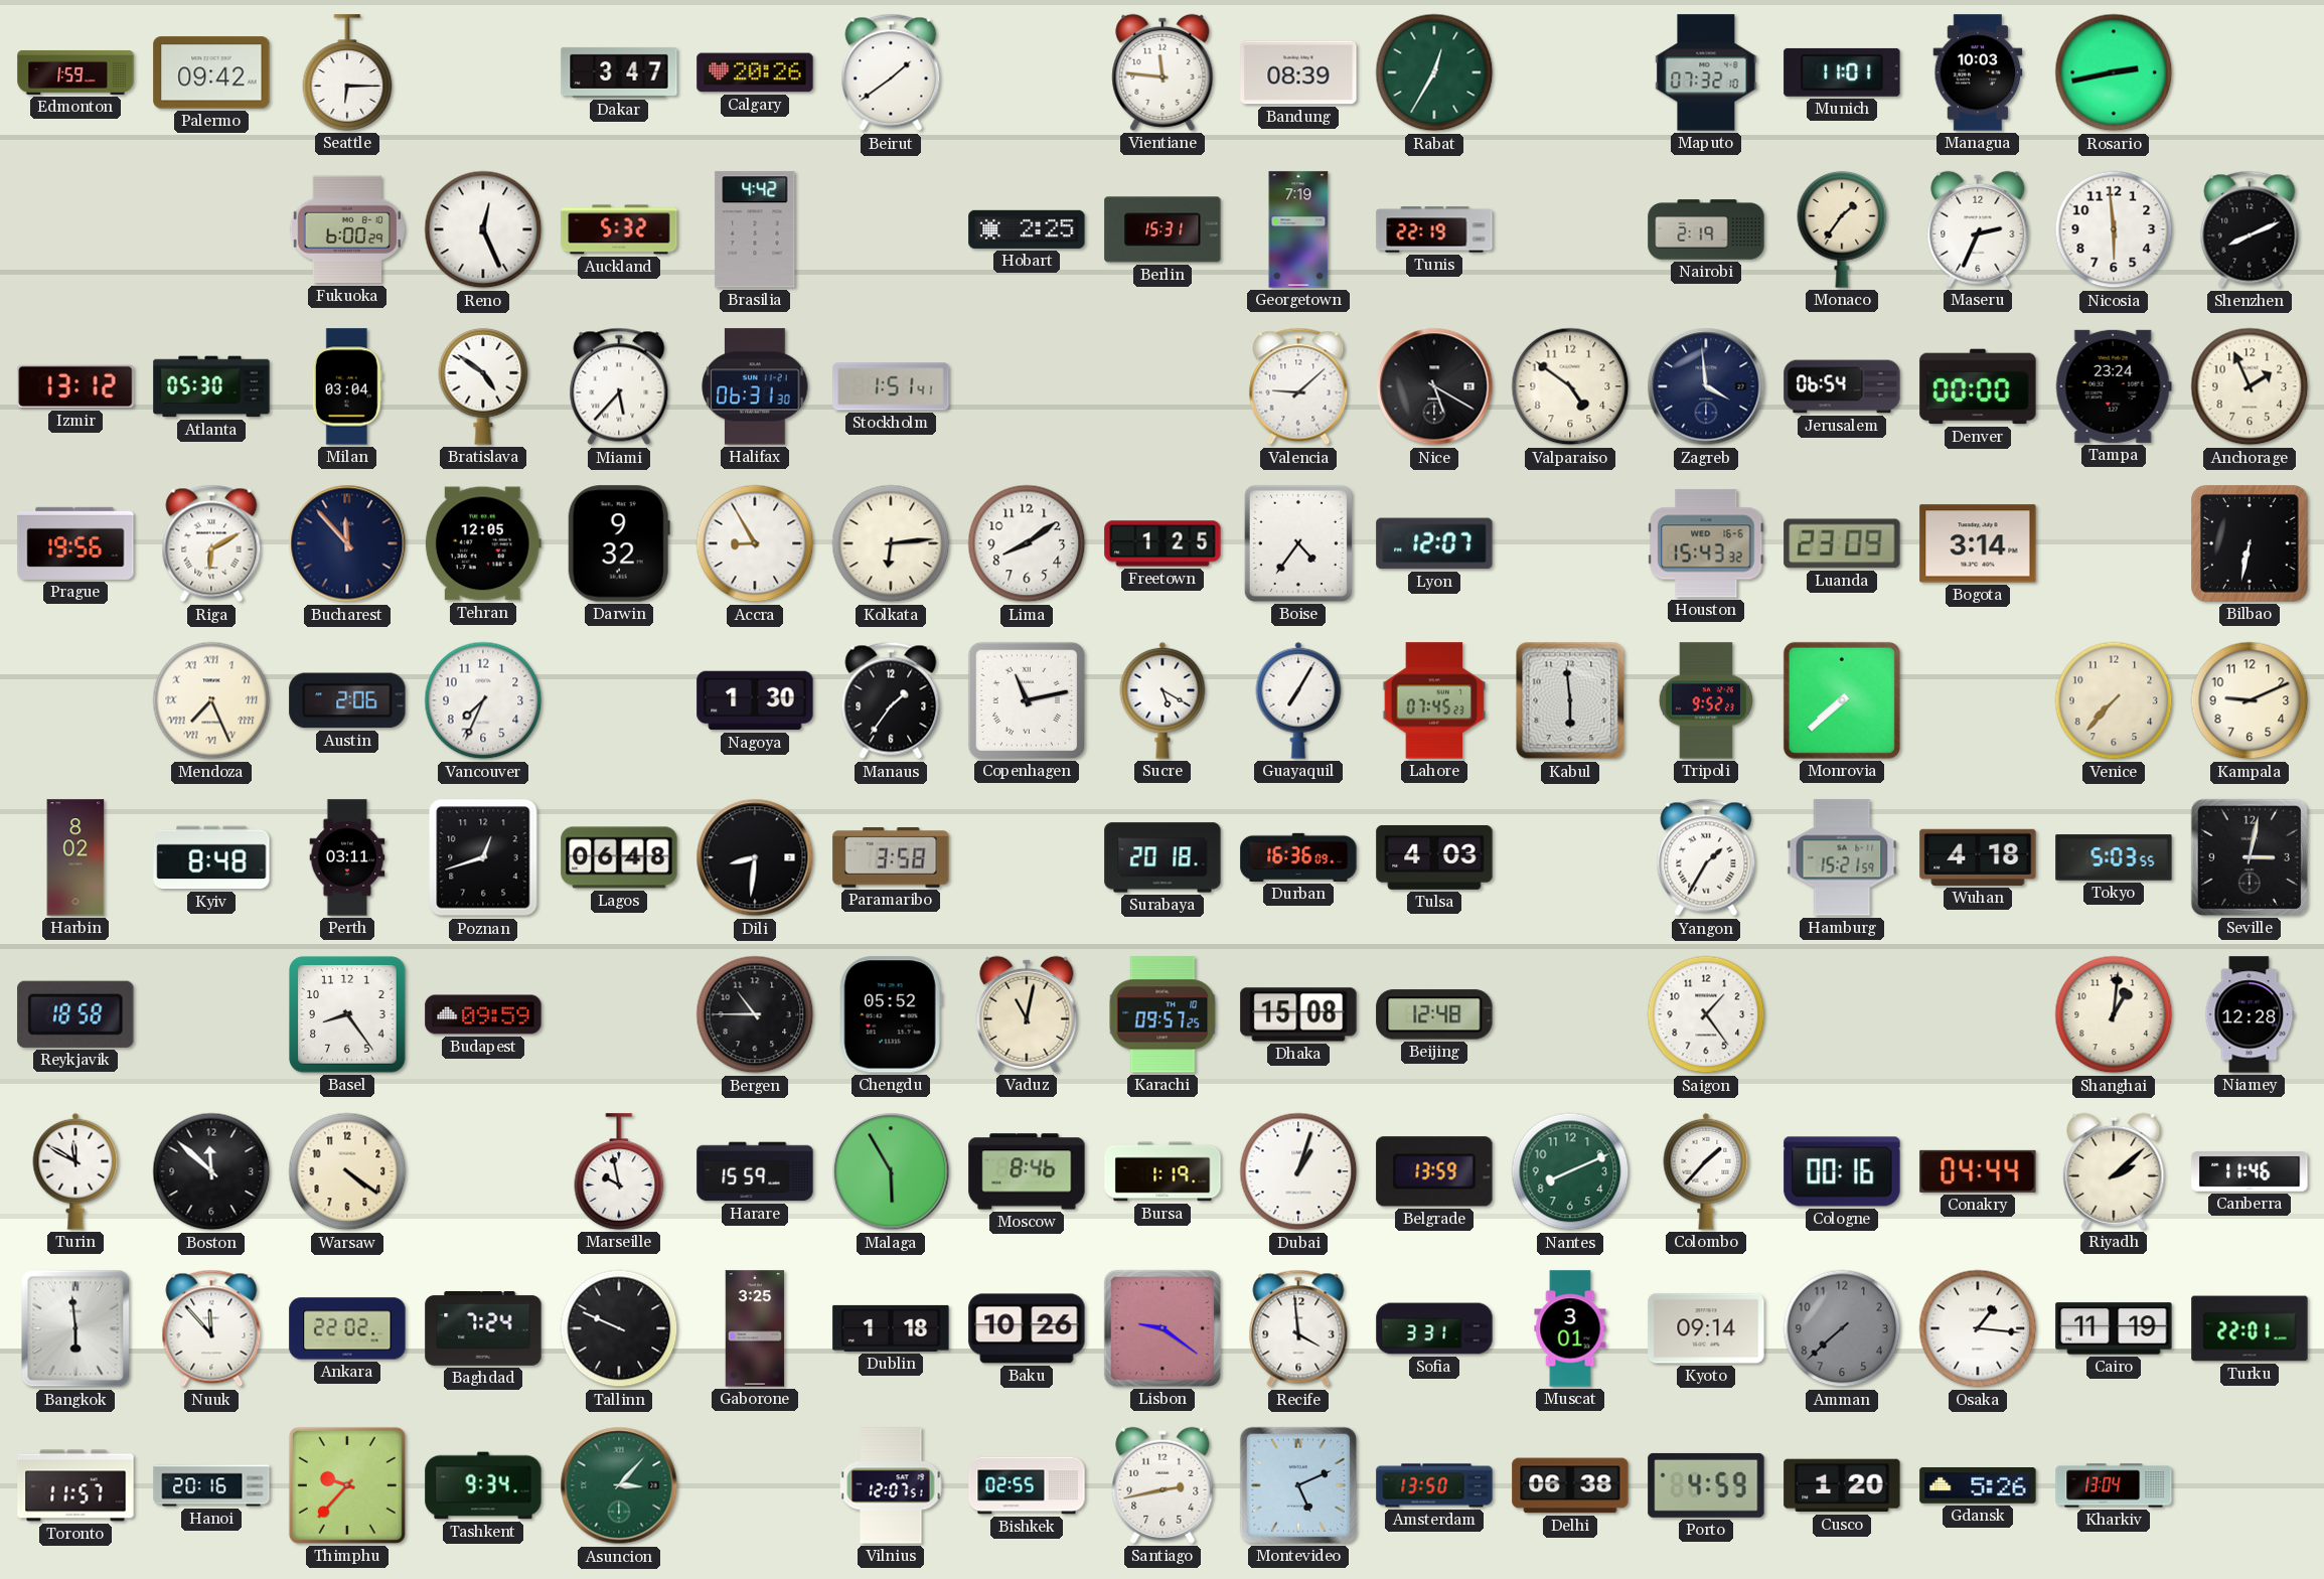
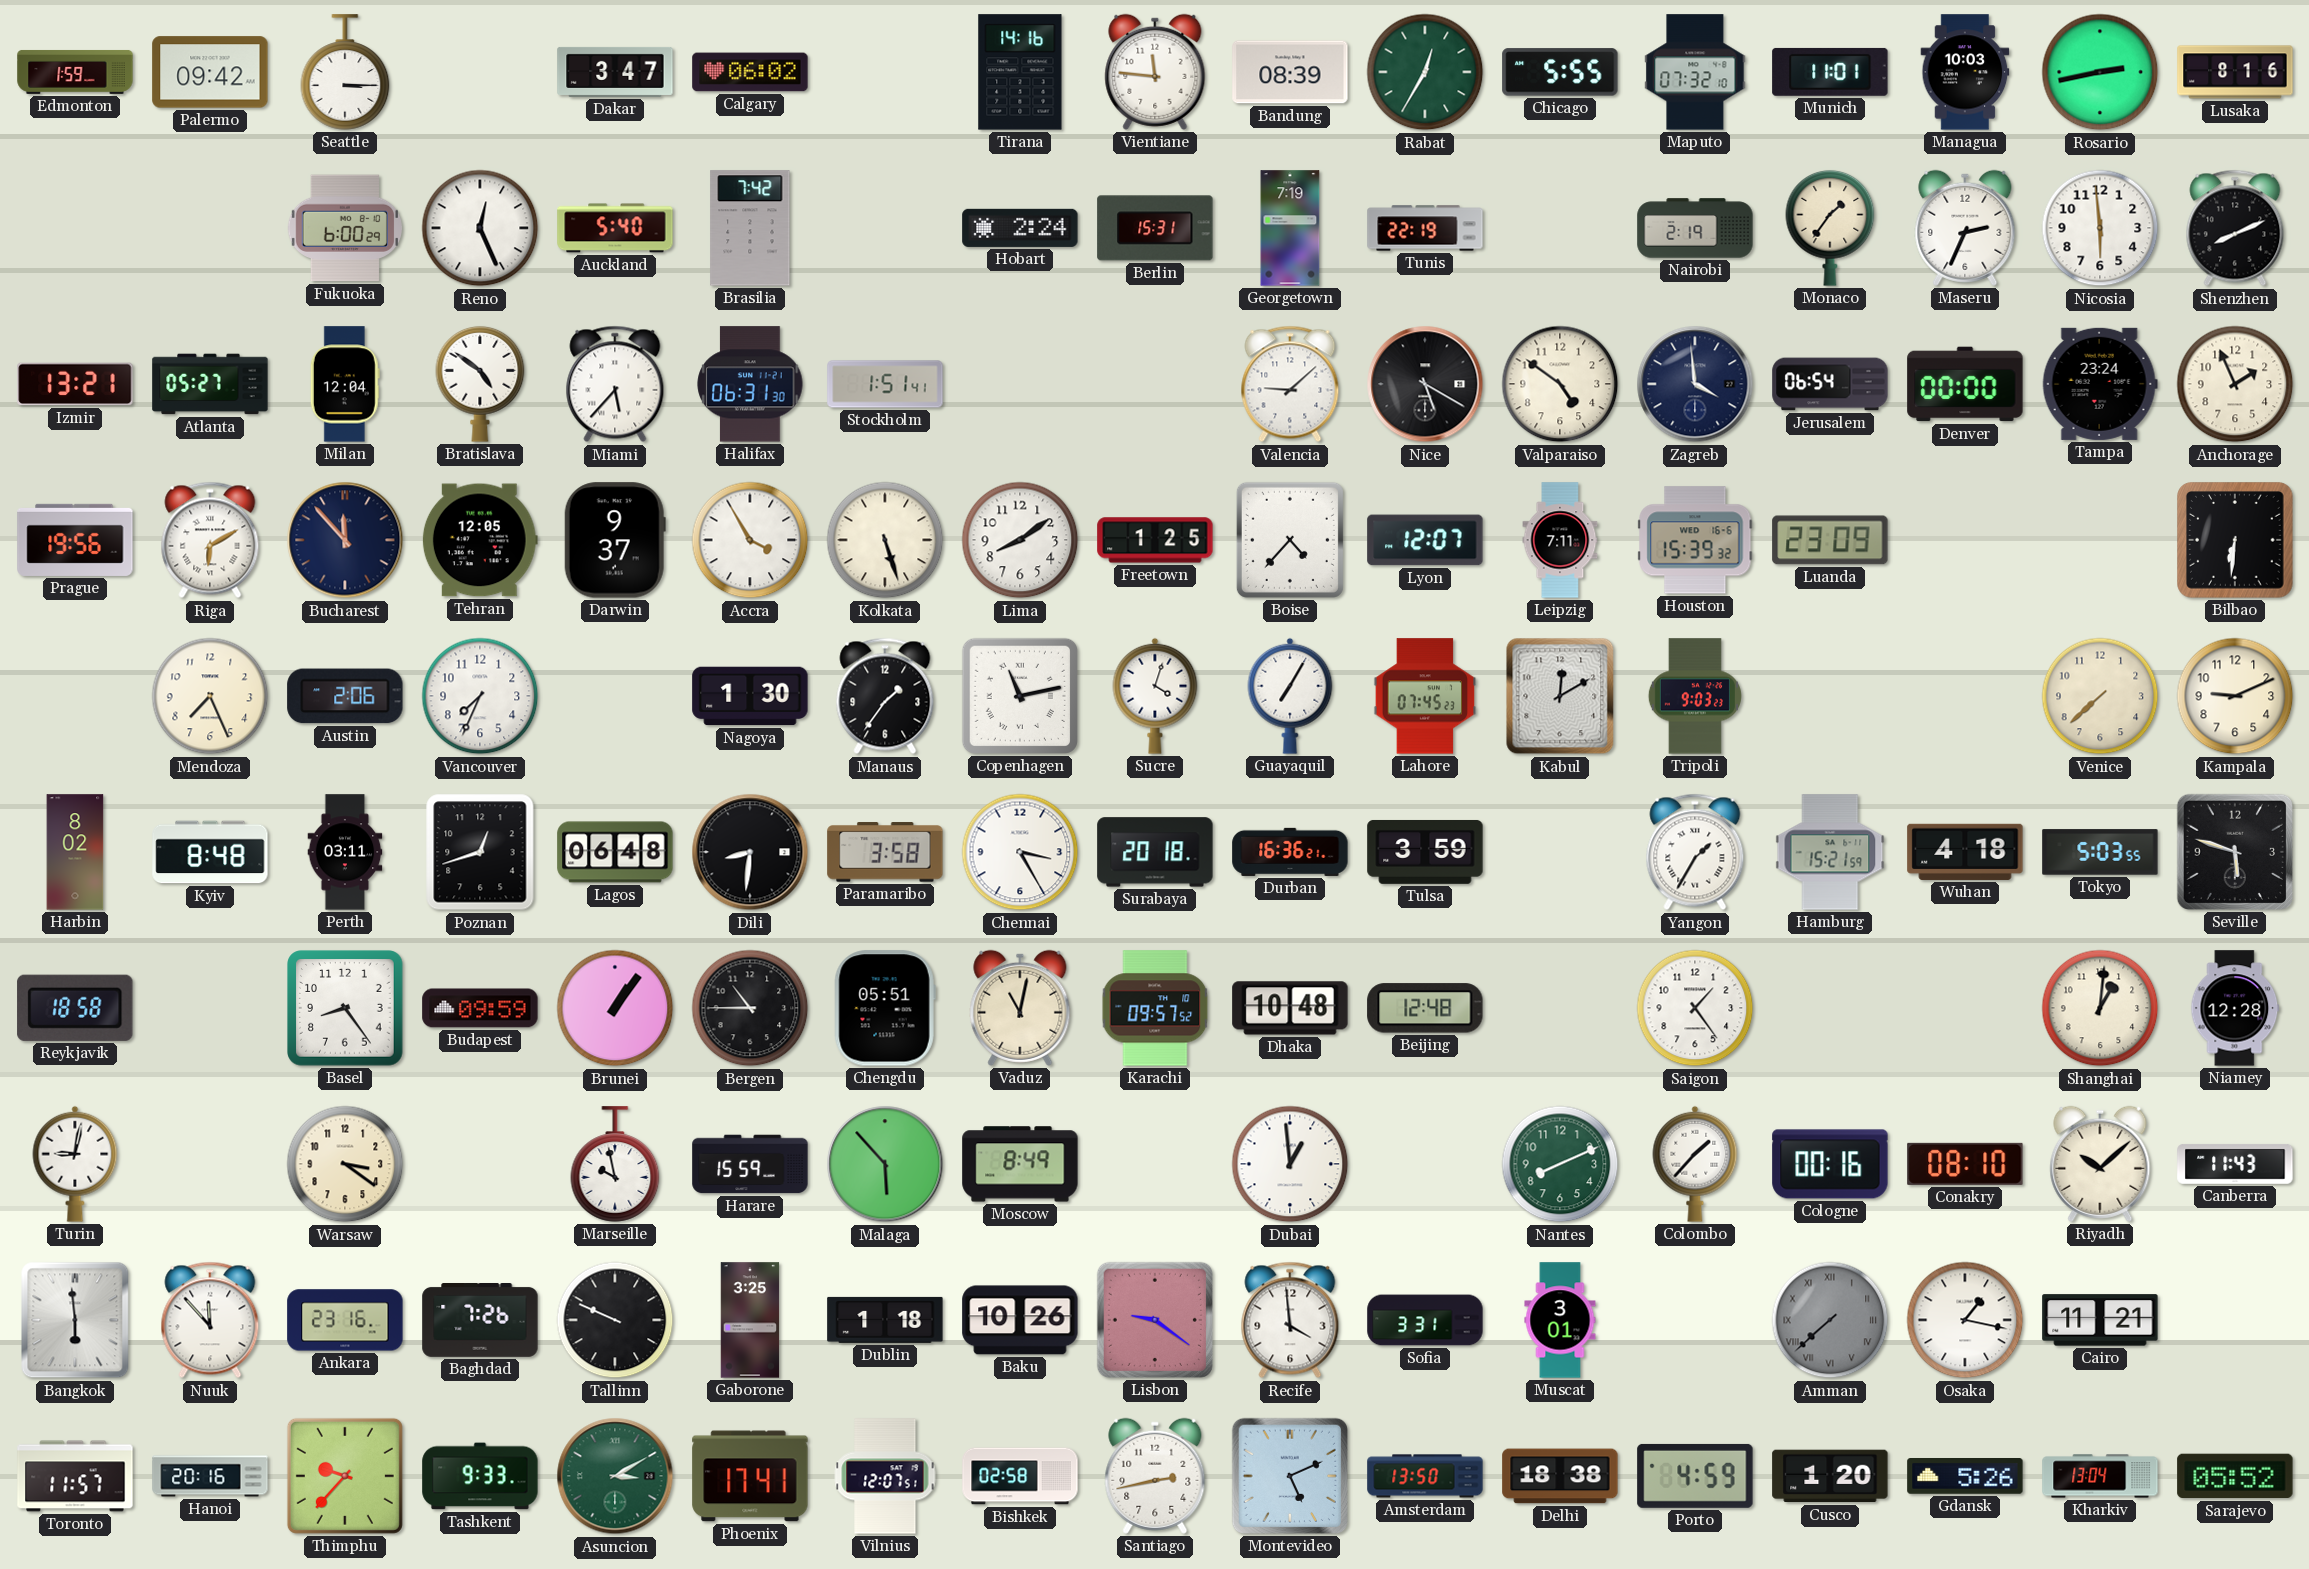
Seattle: 6:15 -> 3:15
Calgary: 20:26 -> 06:02
Beirut: 1:39 -> none
Tirana: none -> 14:16
Chicago: none -> 5:55
Lusaka: none -> 8:16
Auckland: 5:32 -> 5:40
Brasilia: 4:42 -> 7:42
Hobart: 2:25 -> 2:24
Izmir: 13:12 -> 13:21
Atlanta: 05:30 -> 05:27
Milan: 03:04 -> 12:04
Darwin: 9:32 -> 9:37
Accra: 8:55 -> 3:55
Kolkata: 6:14 -> 5:27
Boise: 4:36 -> 4:37
Leipzig: none -> 7:11
Houston: 15:43 -> 15:39
Bogota: 3:14 -> none
Bilbao: 6:32 -> 6:31
Mendoza numerals: Roman -> Arabic
Sucre: 5:20 -> 4:03
Kabul: 5:59 -> 12:10
Tripoli: 9:52 -> 9:03
Monrovia: 7:38 -> none
Venice: 7:37 -> 7:38
Chennai: none -> 3:25
Durban: 16:36:09 -> 16:36:21
Tulsa: 4:03 -> 3:59
Seville: 3:02 -> 5:48
Brunei: none -> 1:06
Chengdu: 05:52 -> 05:51
Karachi: 09:57:25 -> 09:57:52
Dhaka: 15:08 -> 10:48
Turin: 11:50 -> 9:02
Boston: 11:52 -> none
Warsaw: 4:21 -> 3:21
Malaga: 5:55 -> 5:53
Moscow: 8:46 -> 8:49
Bursa: 1:19 -> none
Dubai: 1:03 -> 12:59
Belgrade: 13:59 -> none
Conakry: 04:44 -> 08:10
Riyadh: 2:08 -> 10:08
Canberra: 11:46 -> 11:43
Ankara: 22:02 -> 23:16
Baghdad: 7:24 -> 7:26
Kyoto: 09:14 -> none
Amman numerals: Arabic -> Roman
Osaka: 1:16 -> 1:17
Cairo: 11:19 -> 11:21
Turku: 22:01 -> none
Tashkent: 9:34 -> 9:33
Asuncion: 3:07 -> 3:10
Phoenix: none -> 17:41
Bishkek: 02:55 -> 02:58
Delhi: 06:38 -> 18:38
Sarajevo: none -> 05:52
